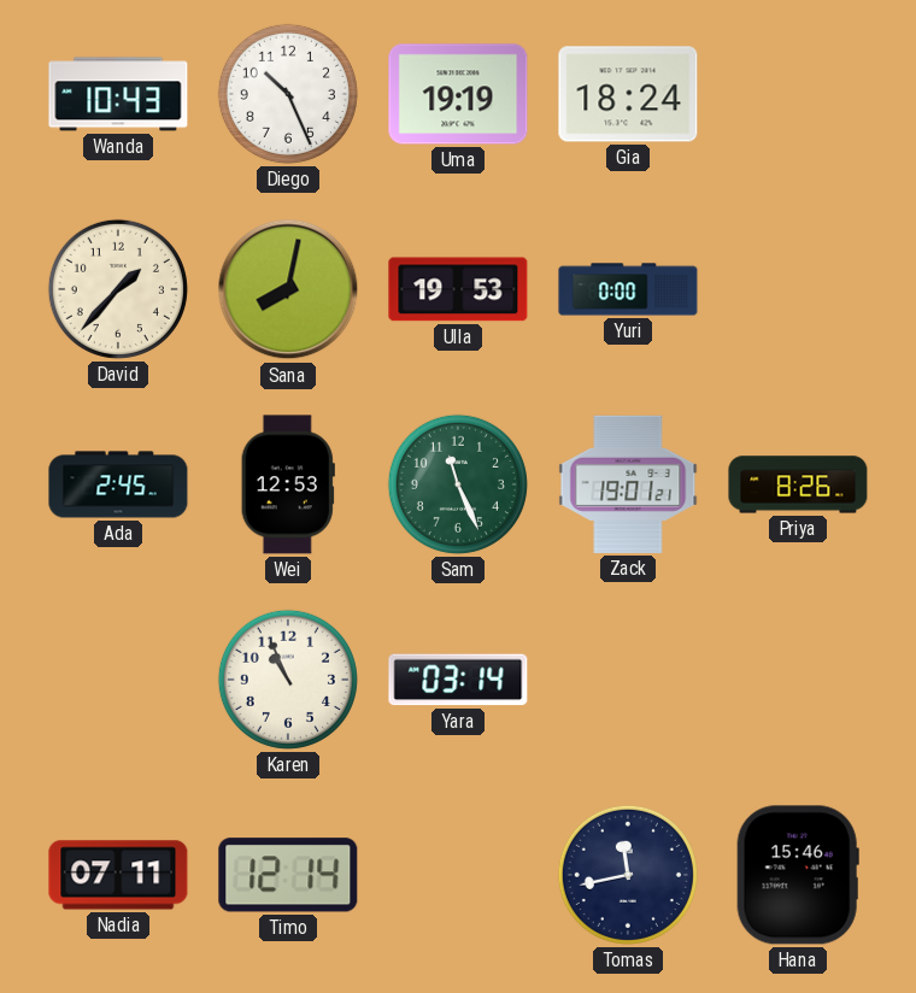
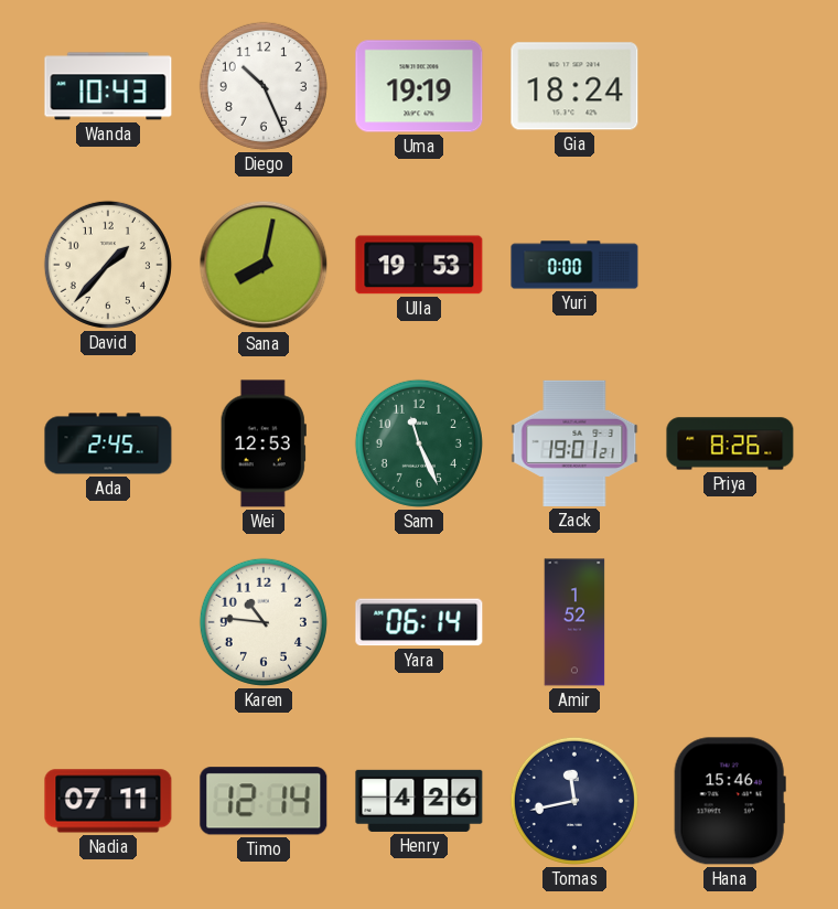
Karen: 10:56 -> 10:46
Yara: 03:14 -> 06:14
Amir: none -> 1:52
Henry: none -> 4:26
